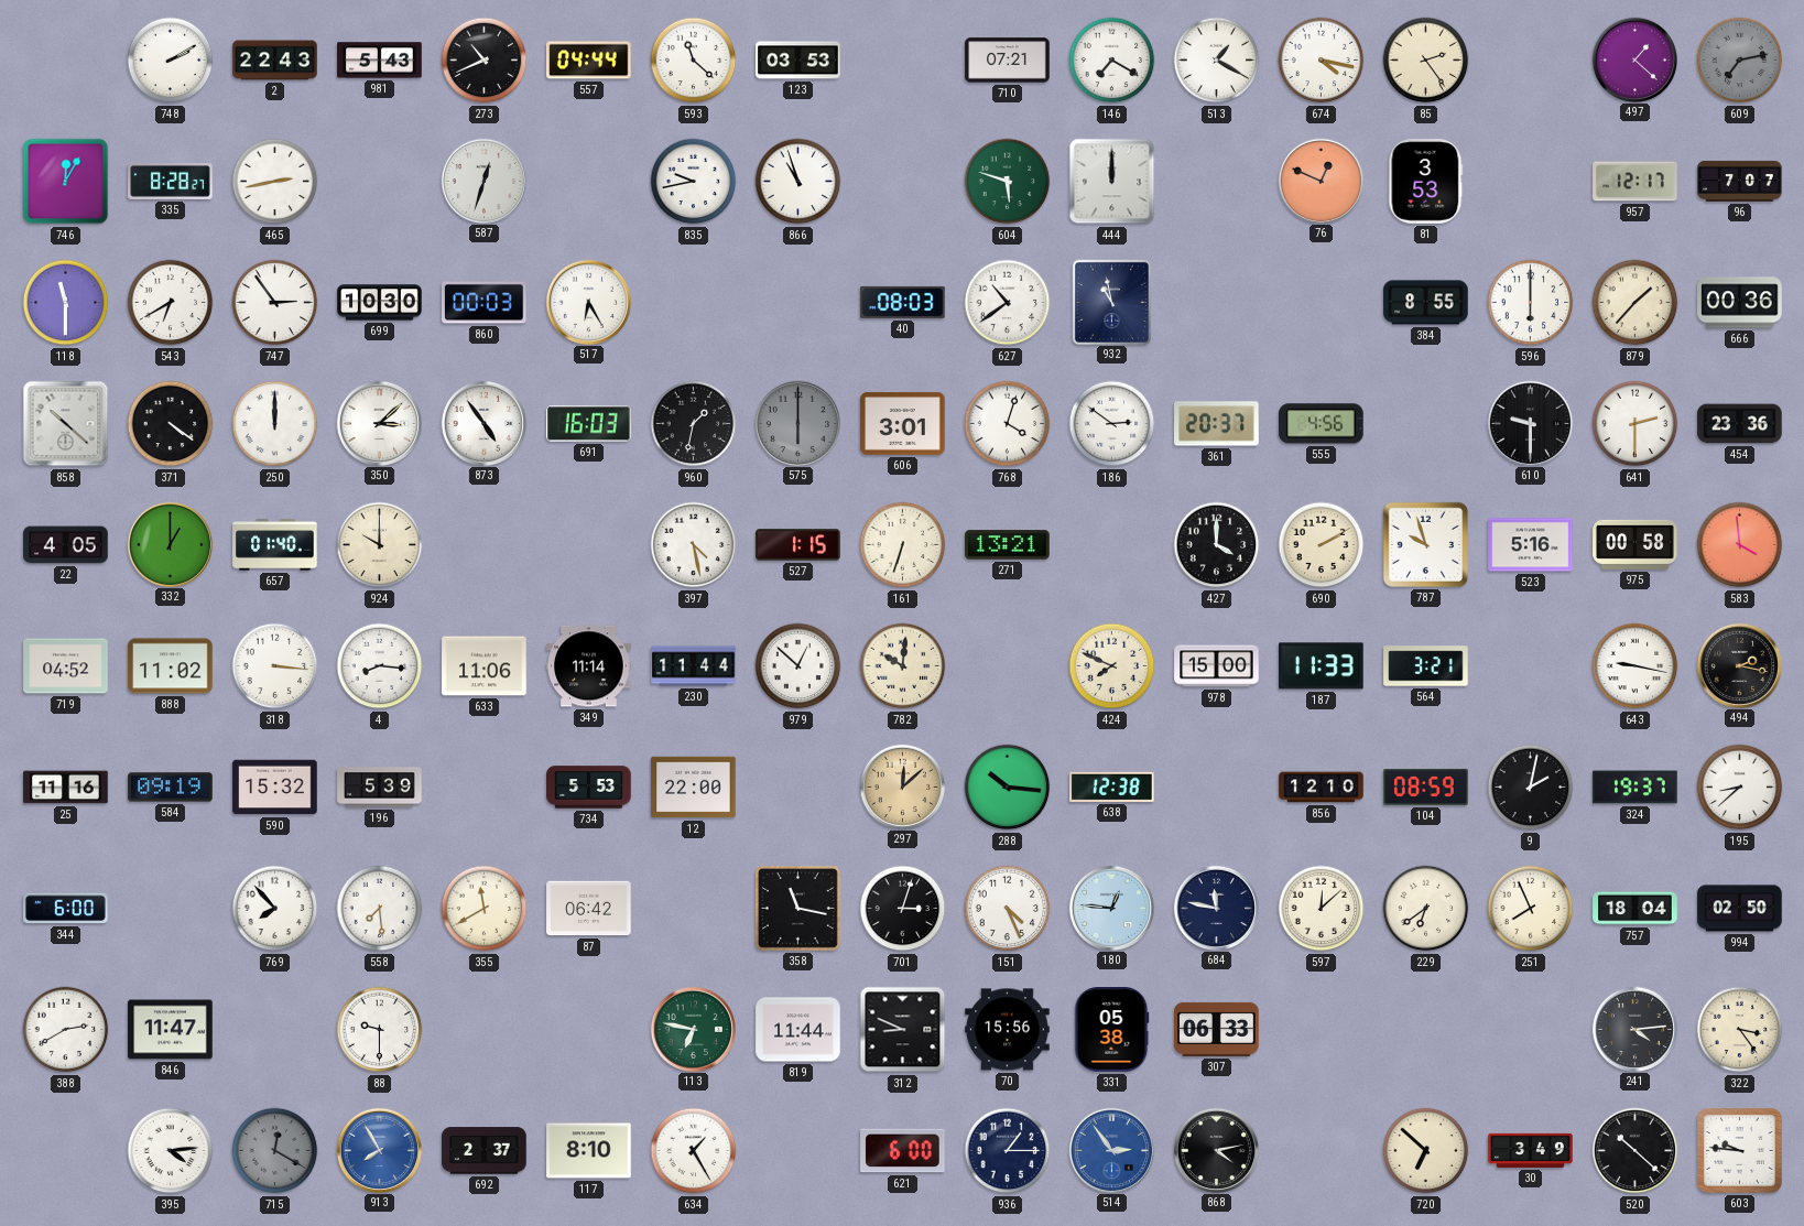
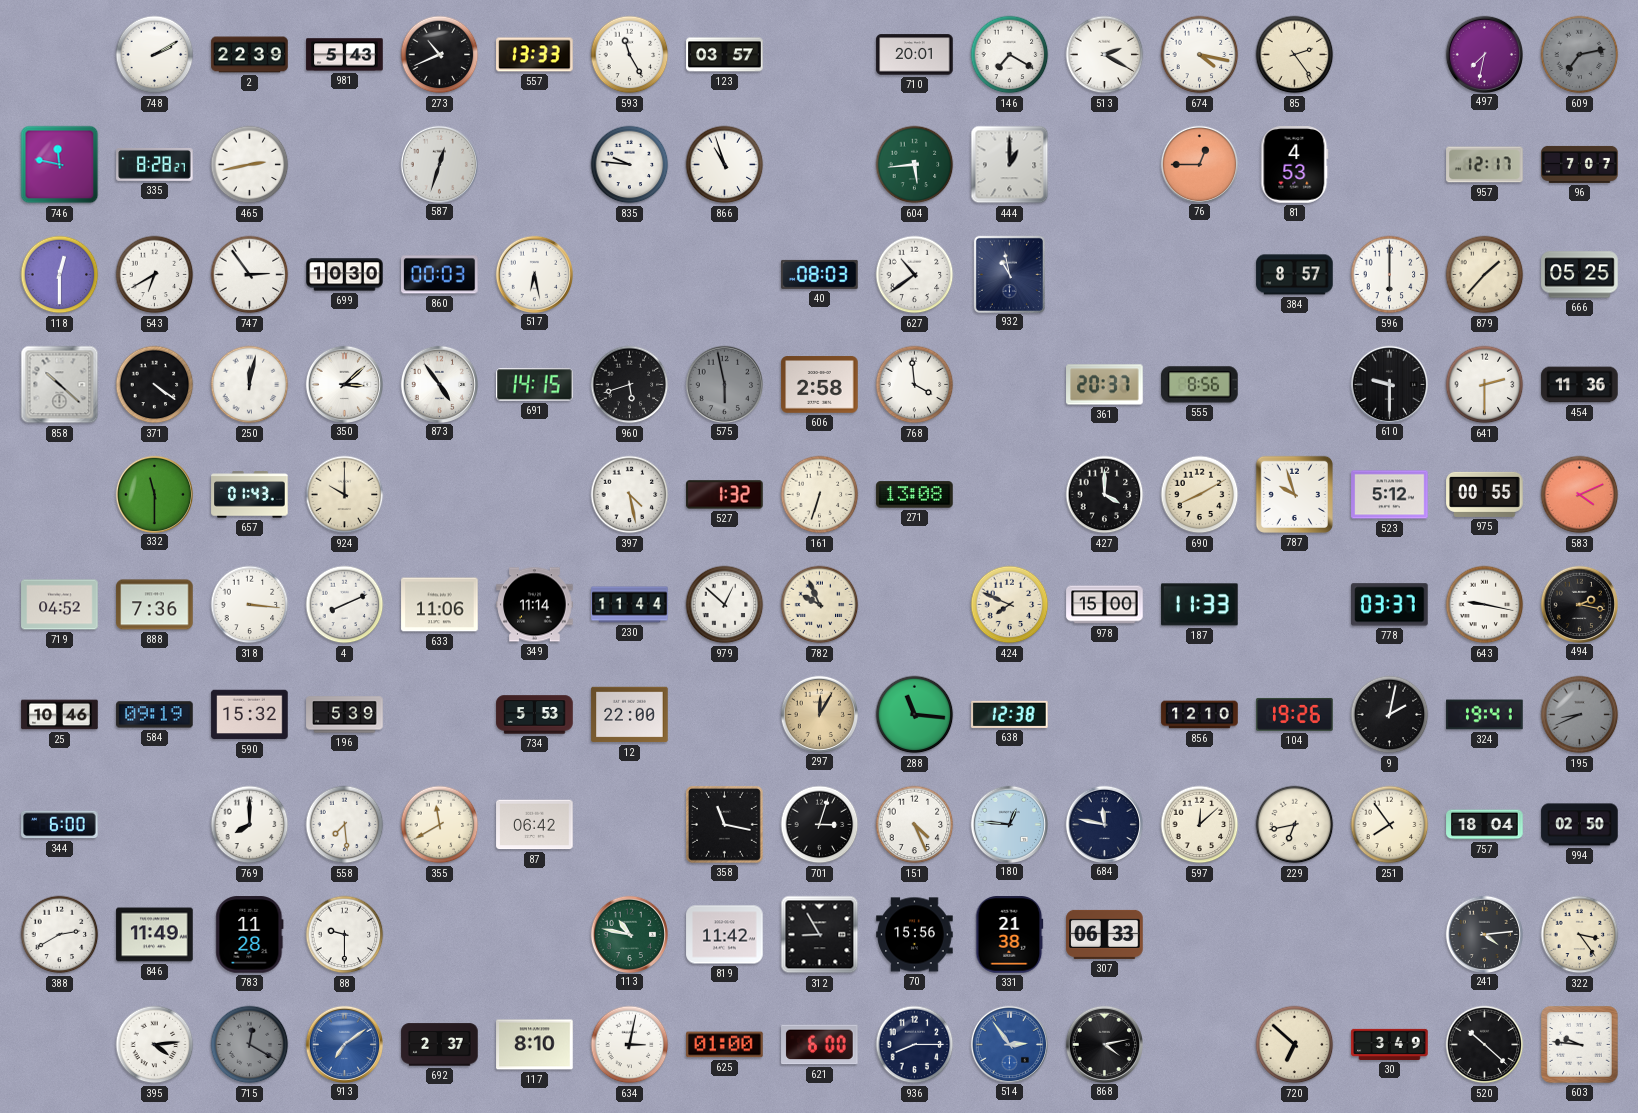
2: 22:43 -> 22:39
557: 04:44 -> 13:33
593: 11:22 -> 11:25
123: 03:53 -> 03:57
710: 07:21 -> 20:01
513: 1:20 -> 2:20
497: 1:22 -> 7:32
746: 12:05 -> 11:47
835: 9:43 -> 9:46
604: 5:48 -> 5:44
444: 12:00 -> 1:00
76: 12:49 -> 12:45
81: 3:53 -> 4:53
118: 11:30 -> 12:30
517: 6:25 -> 6:28
384: 8:55 -> 8:57
666: 00:36 -> 05:25
250: 12:00 -> 12:02
691: 16:03 -> 14:15
960: 1:32 -> 5:42
575: 6:00 -> 5:58
606: 3:01 -> 2:58
768: 4:03 -> 3:59
186: 2:51 -> none
555: 4:56 -> 8:56
454: 23:36 -> 11:36
22: 4:05 -> none
332: 1:00 -> 11:30
657: 01:40 -> 01:43
527: 1:15 -> 1:32
271: 13:21 -> 13:08
690: 2:10 -> 8:10
523: 5:16 -> 5:12
975: 00:58 -> 00:55
583: 3:59 -> 4:11
888: 11:02 -> 7:36
4: 8:16 -> 8:11
782: 10:01 -> 9:56
564: 3:21 -> none
778: none -> 03:37
25: 11:16 -> 10:46
297: 12:08 -> 12:05
288: 10:16 -> 11:16
104: 08:59 -> 19:26
324: 19:37 -> 19:41
195: 8:38 -> 8:41
195 dial: white -> grey
769: 7:53 -> 8:00
229: 6:39 -> 6:43
251: 7:56 -> 7:54
846: 11:47 -> 11:49
783: none -> 11:28
113: 6:47 -> 10:47
819: 11:44 -> 11:42
312: 8:49 -> 8:55
331: 05:38 -> 21:38
913: 7:55 -> 7:09
634: 1:25 -> 3:02
625: none -> 01:00
936: 1:15 -> 8:15
